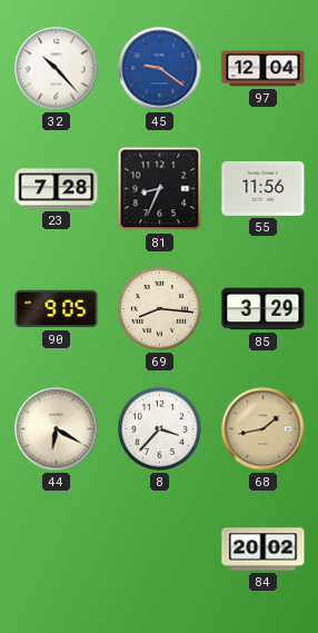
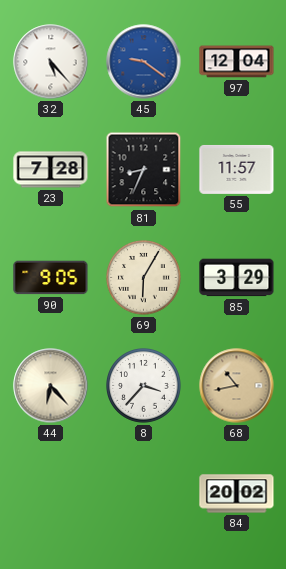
32: 10:23 -> 5:23
55: 11:56 -> 11:57
69: 8:16 -> 6:05
44: 6:20 -> 6:23
68: 1:43 -> 10:43
